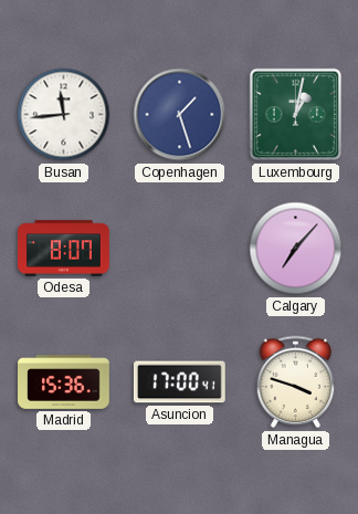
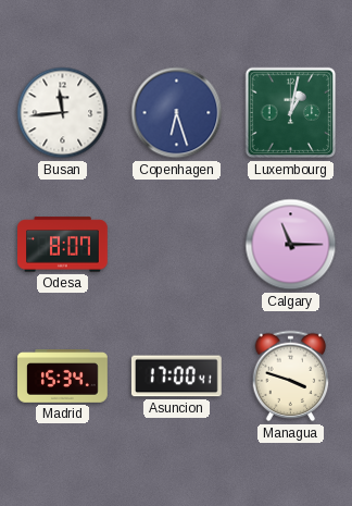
Copenhagen: 1:27 -> 6:27
Calgary: 7:07 -> 11:15
Madrid: 15:36 -> 15:34
